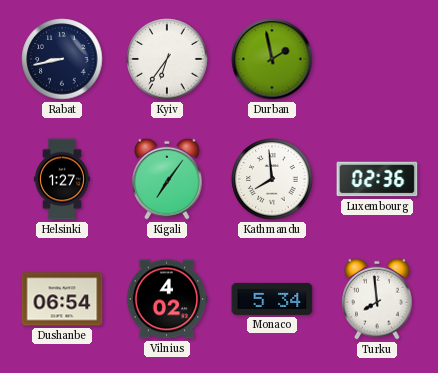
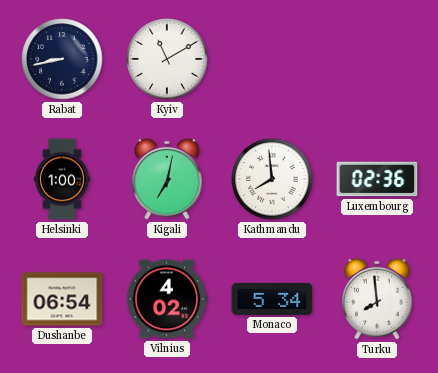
Kyiv: 6:36 -> 11:10
Durban: 1:58 -> none
Helsinki: 1:27 -> 1:00
Kigali: 7:06 -> 7:02
